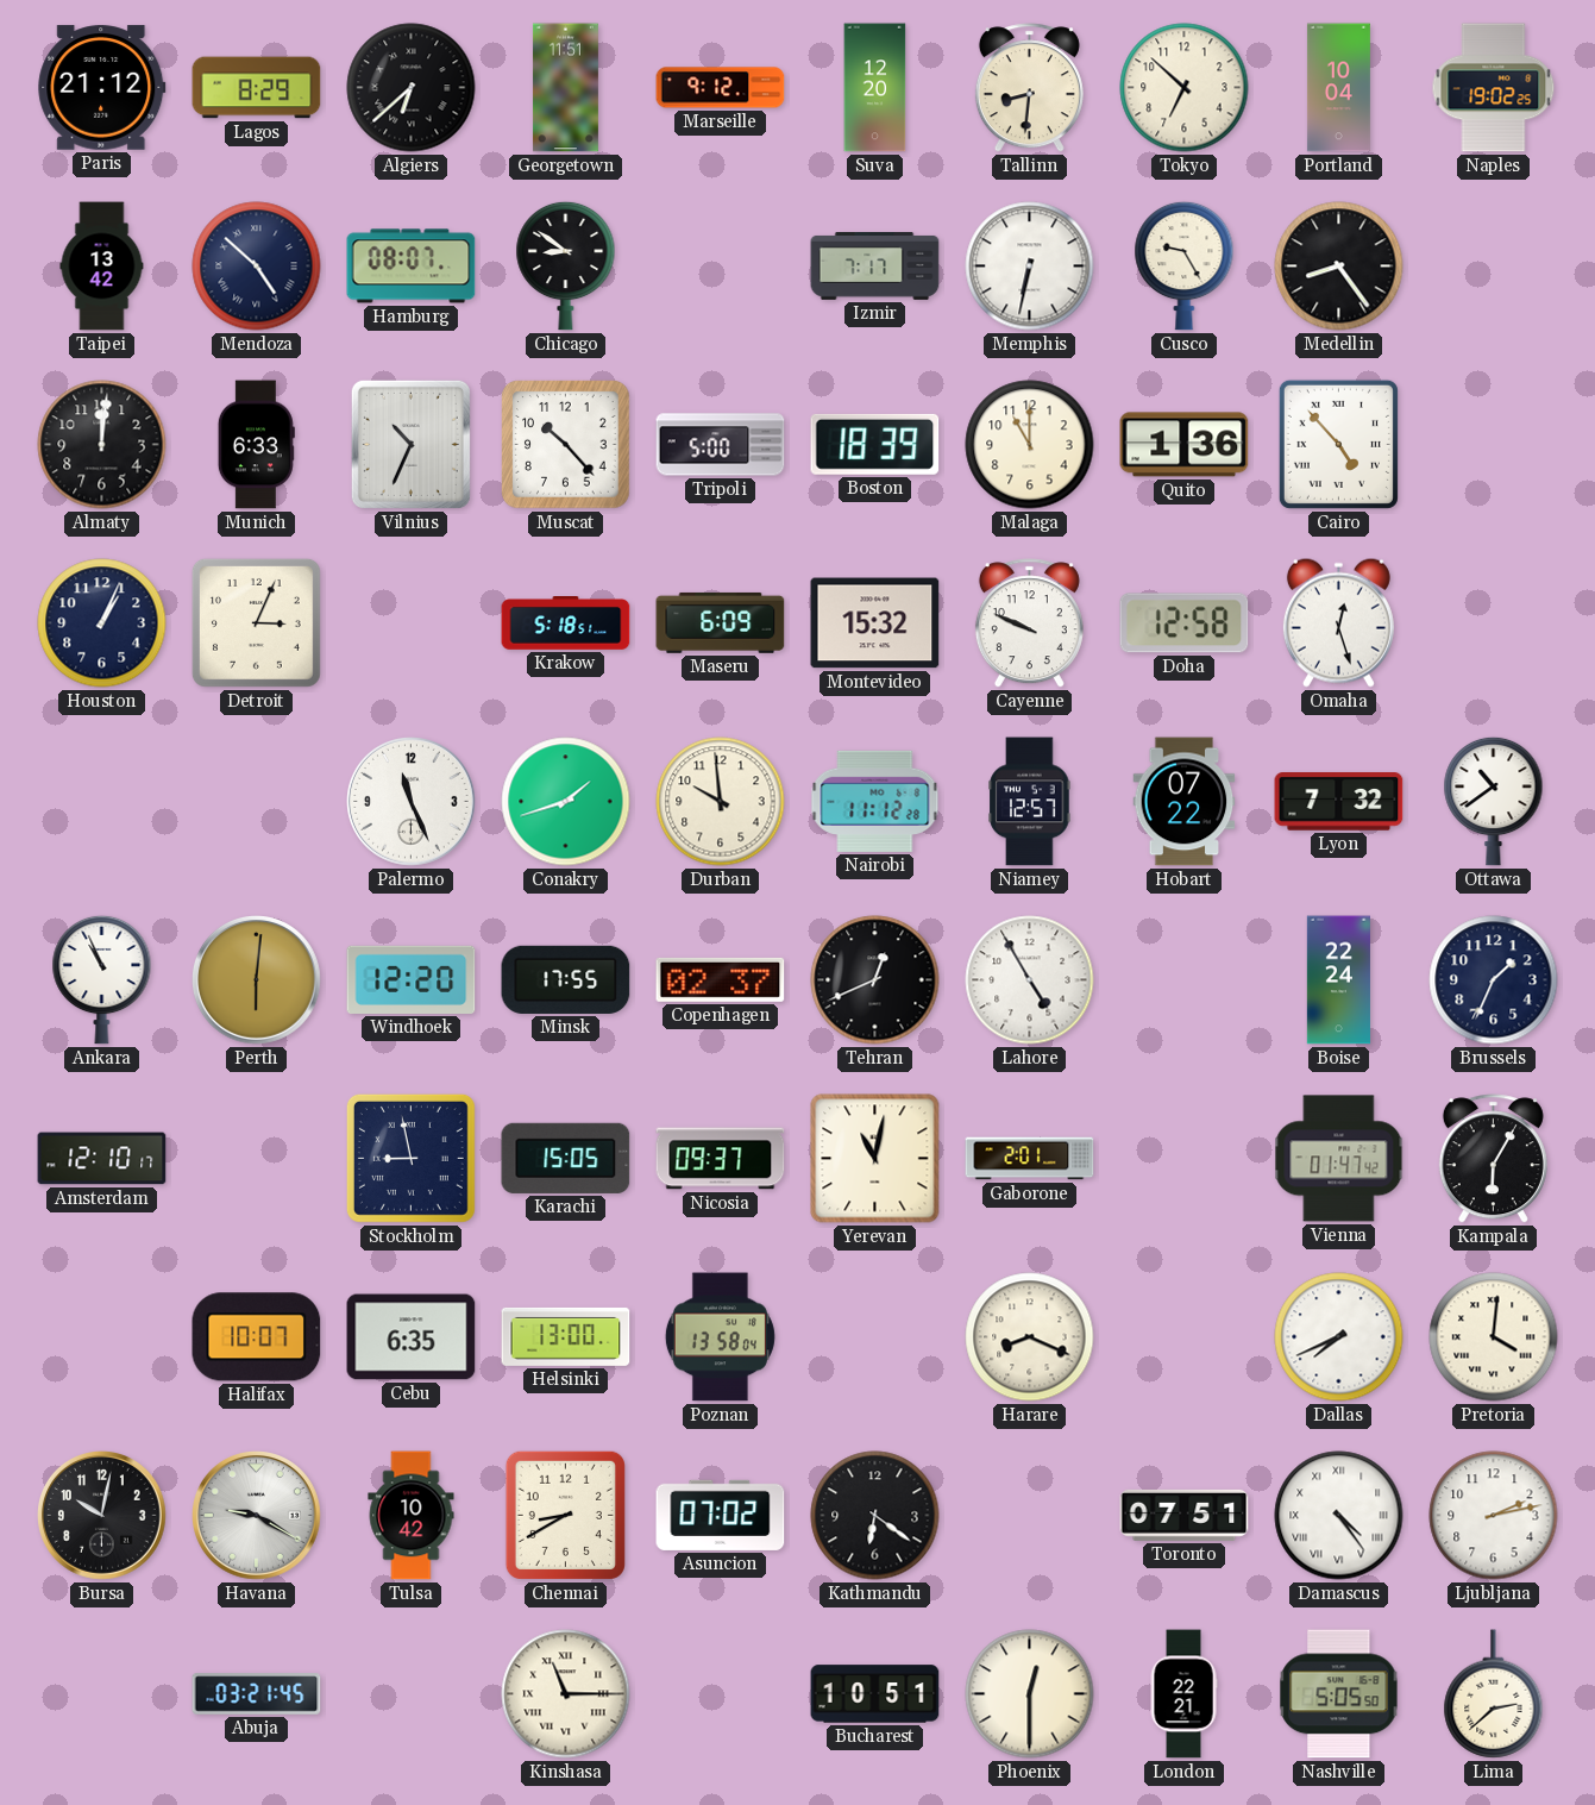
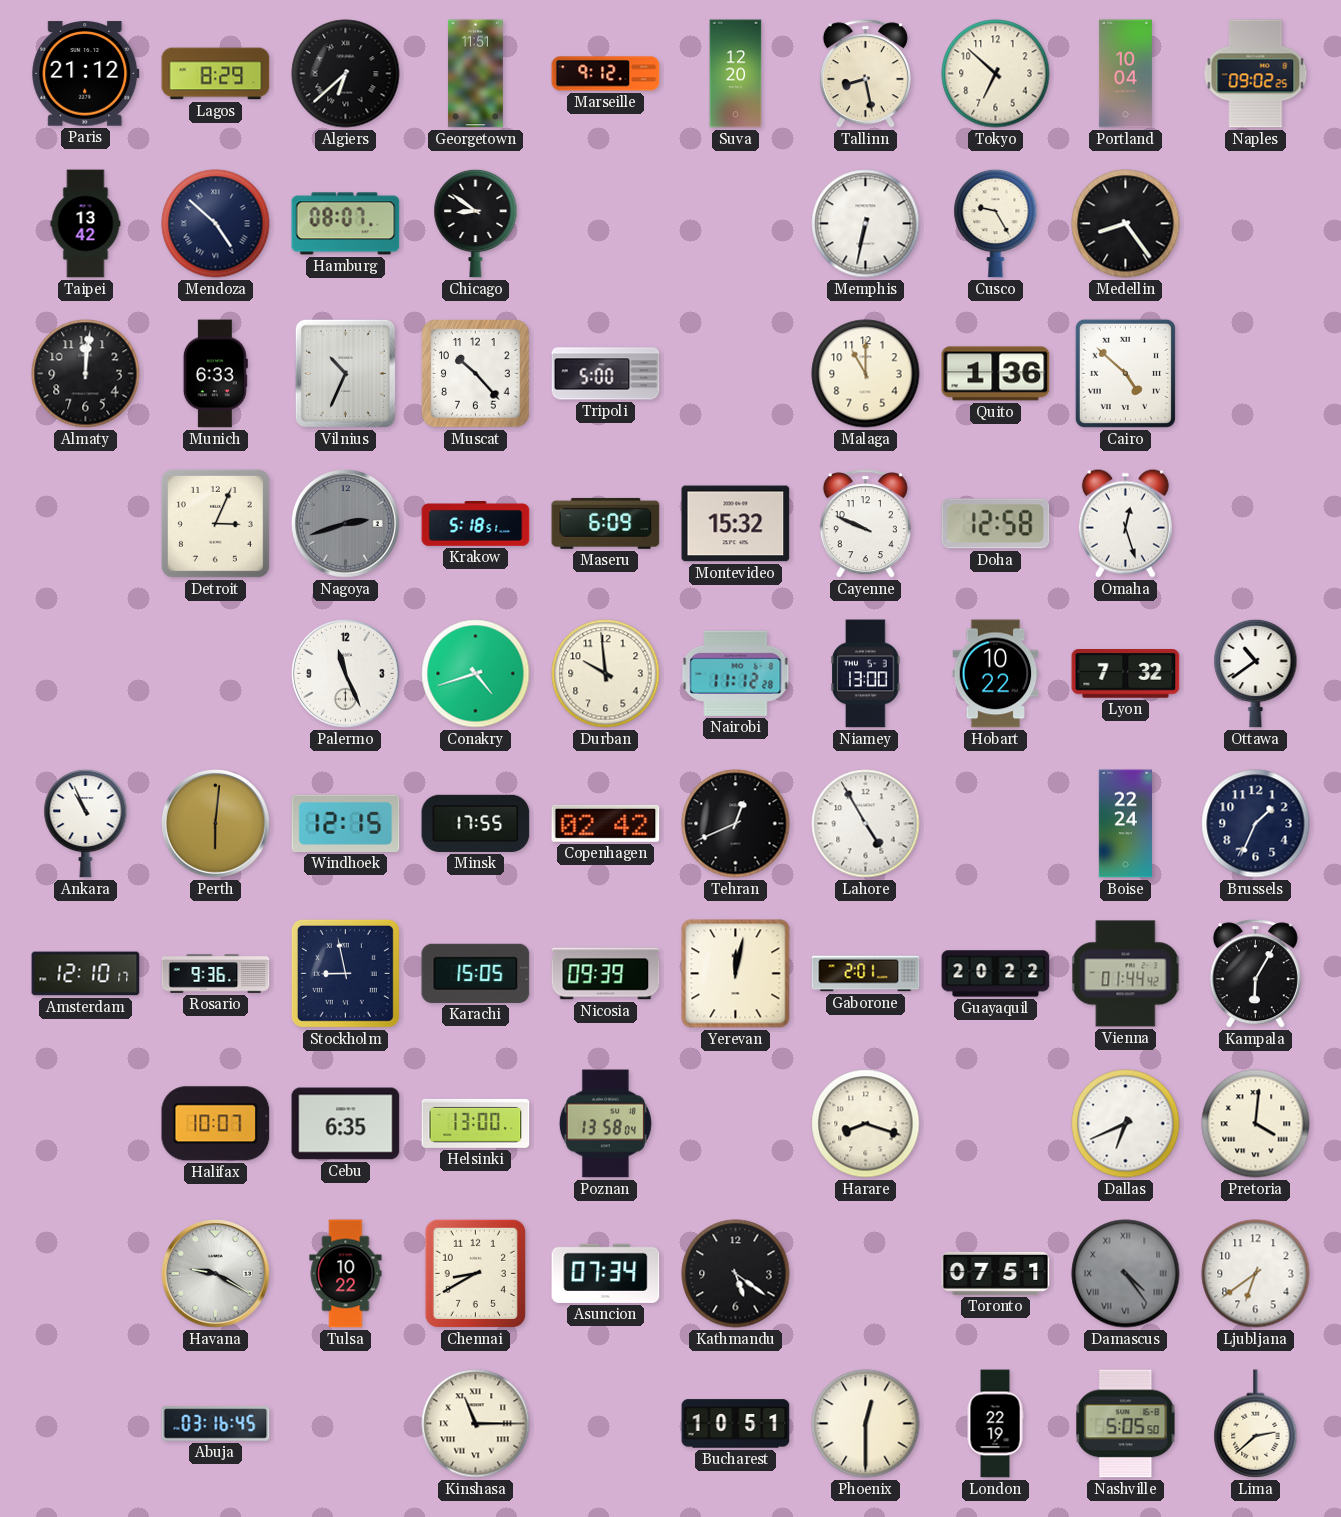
Tallinn: 8:31 -> 8:28
Naples: 19:02 -> 09:02
Izmir: 7:17 -> none
Boston: 18:39 -> none
Cairo: 4:53 -> 4:52
Houston: 1:04 -> none
Nagoya: none -> 2:42
Conakry: 1:42 -> 4:42
Niamey: 12:57 -> 13:00
Hobart: 07:22 -> 10:22
Windhoek: 12:20 -> 12:15
Copenhagen: 02:37 -> 02:42
Rosario: none -> 9:36
Nicosia: 09:37 -> 09:39
Yerevan: 11:02 -> 12:02
Guayaquil: none -> 20:22
Vienna: 01:47 -> 01:44
Harare: 8:19 -> 8:18
Dallas: 7:41 -> 6:41
Bursa: 10:02 -> none
Tulsa: 10:42 -> 10:22
Asuncion: 07:02 -> 07:34
Kathmandu: 6:21 -> 5:21
Damascus dial: white -> grey
Ljubljana: 2:13 -> 6:39
Abuja: 03:21 -> 03:16
London: 22:21 -> 22:19
